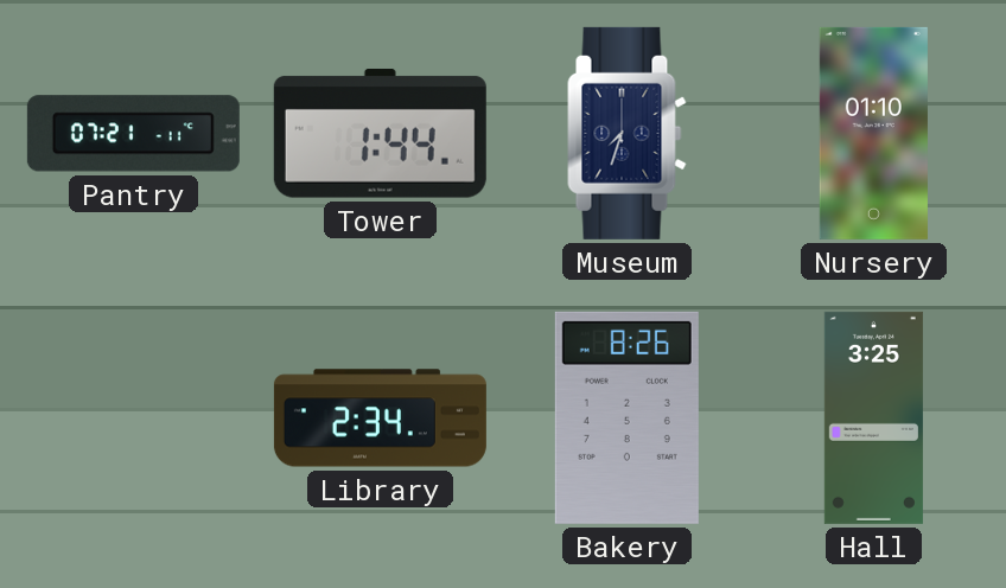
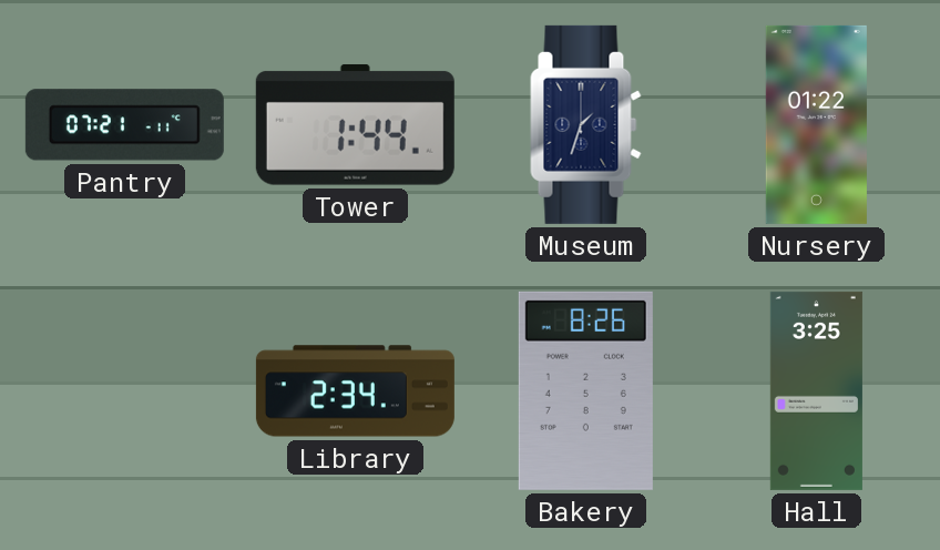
Museum: 7:33 -> 1:33
Nursery: 01:10 -> 01:22
